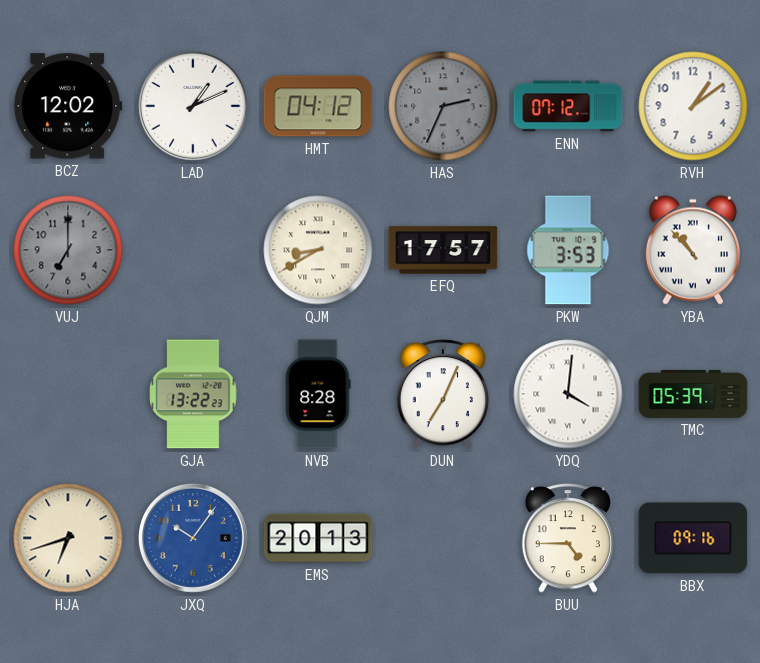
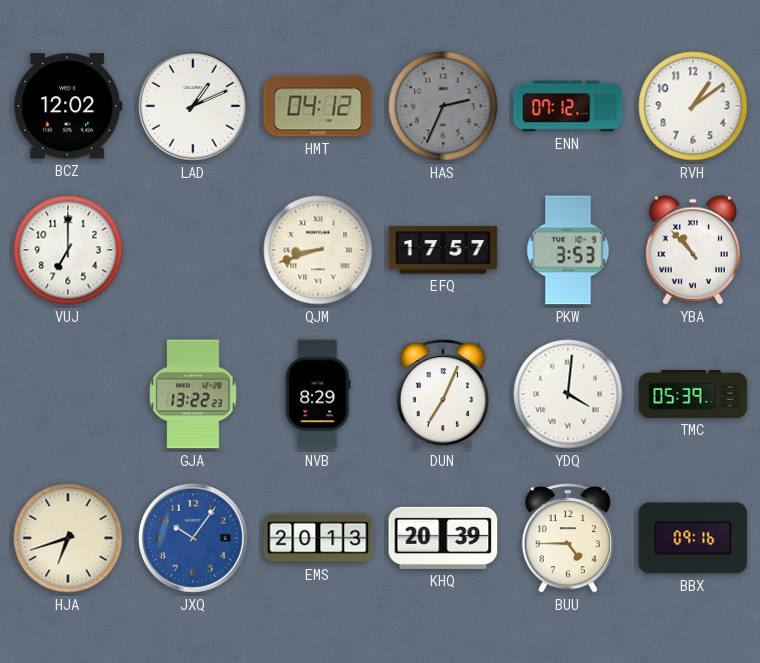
VUJ dial: grey -> white
QJM: 8:40 -> 8:42
NVB: 8:28 -> 8:29
KHQ: none -> 20:39
